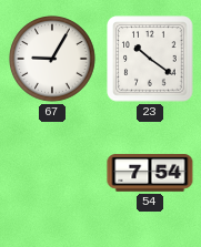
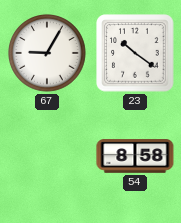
54: 7:54 -> 8:58
